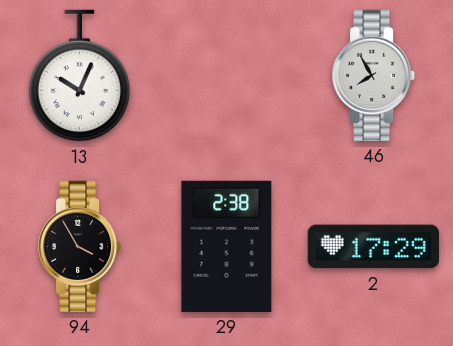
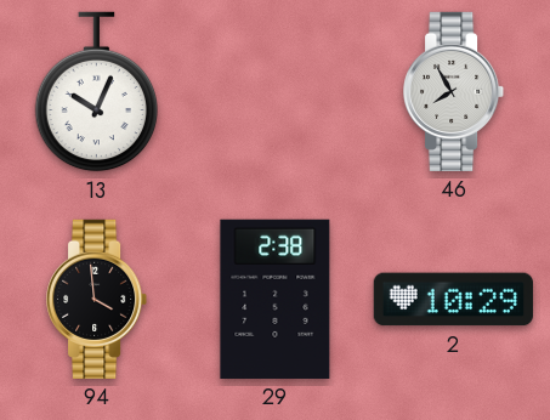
94: 3:55 -> 3:59
2: 17:29 -> 10:29
